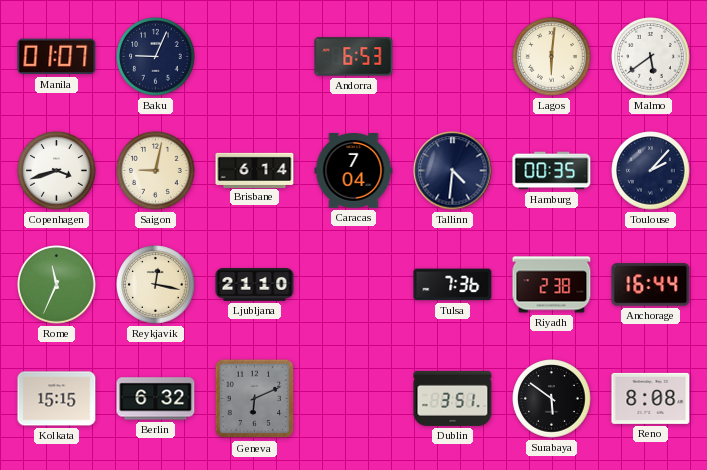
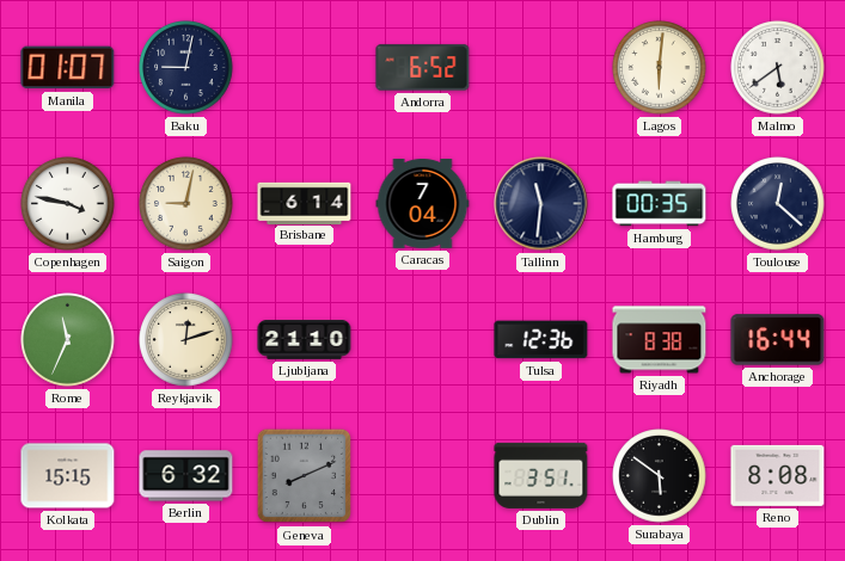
Baku: 9:04 -> 9:02
Andorra: 6:53 -> 6:52
Copenhagen: 3:42 -> 3:47
Tallinn: 4:31 -> 11:31
Toulouse: 2:07 -> 12:22
Reykjavik: 12:17 -> 12:12
Tulsa: 7:36 -> 12:36
Riyadh: 2:38 -> 8:38
Geneva: 6:11 -> 8:11
